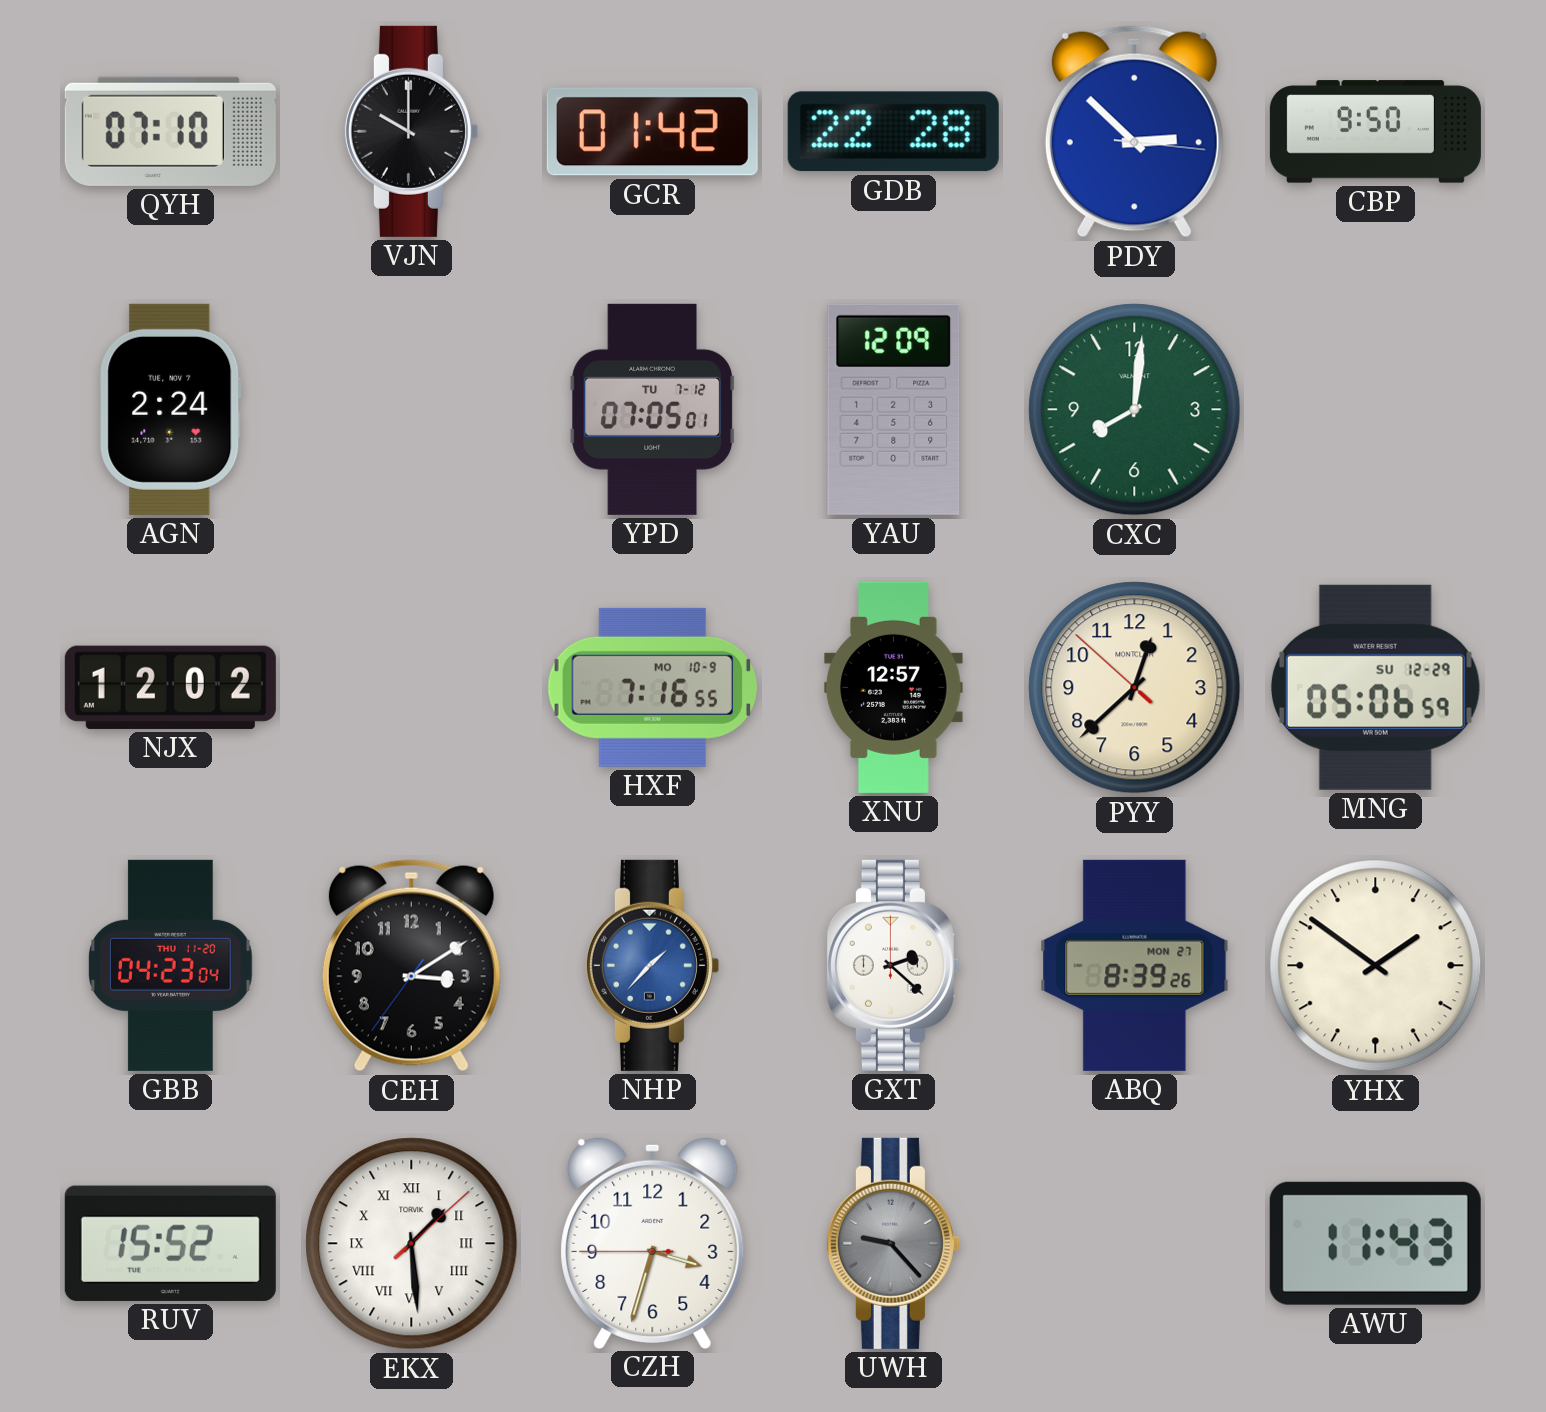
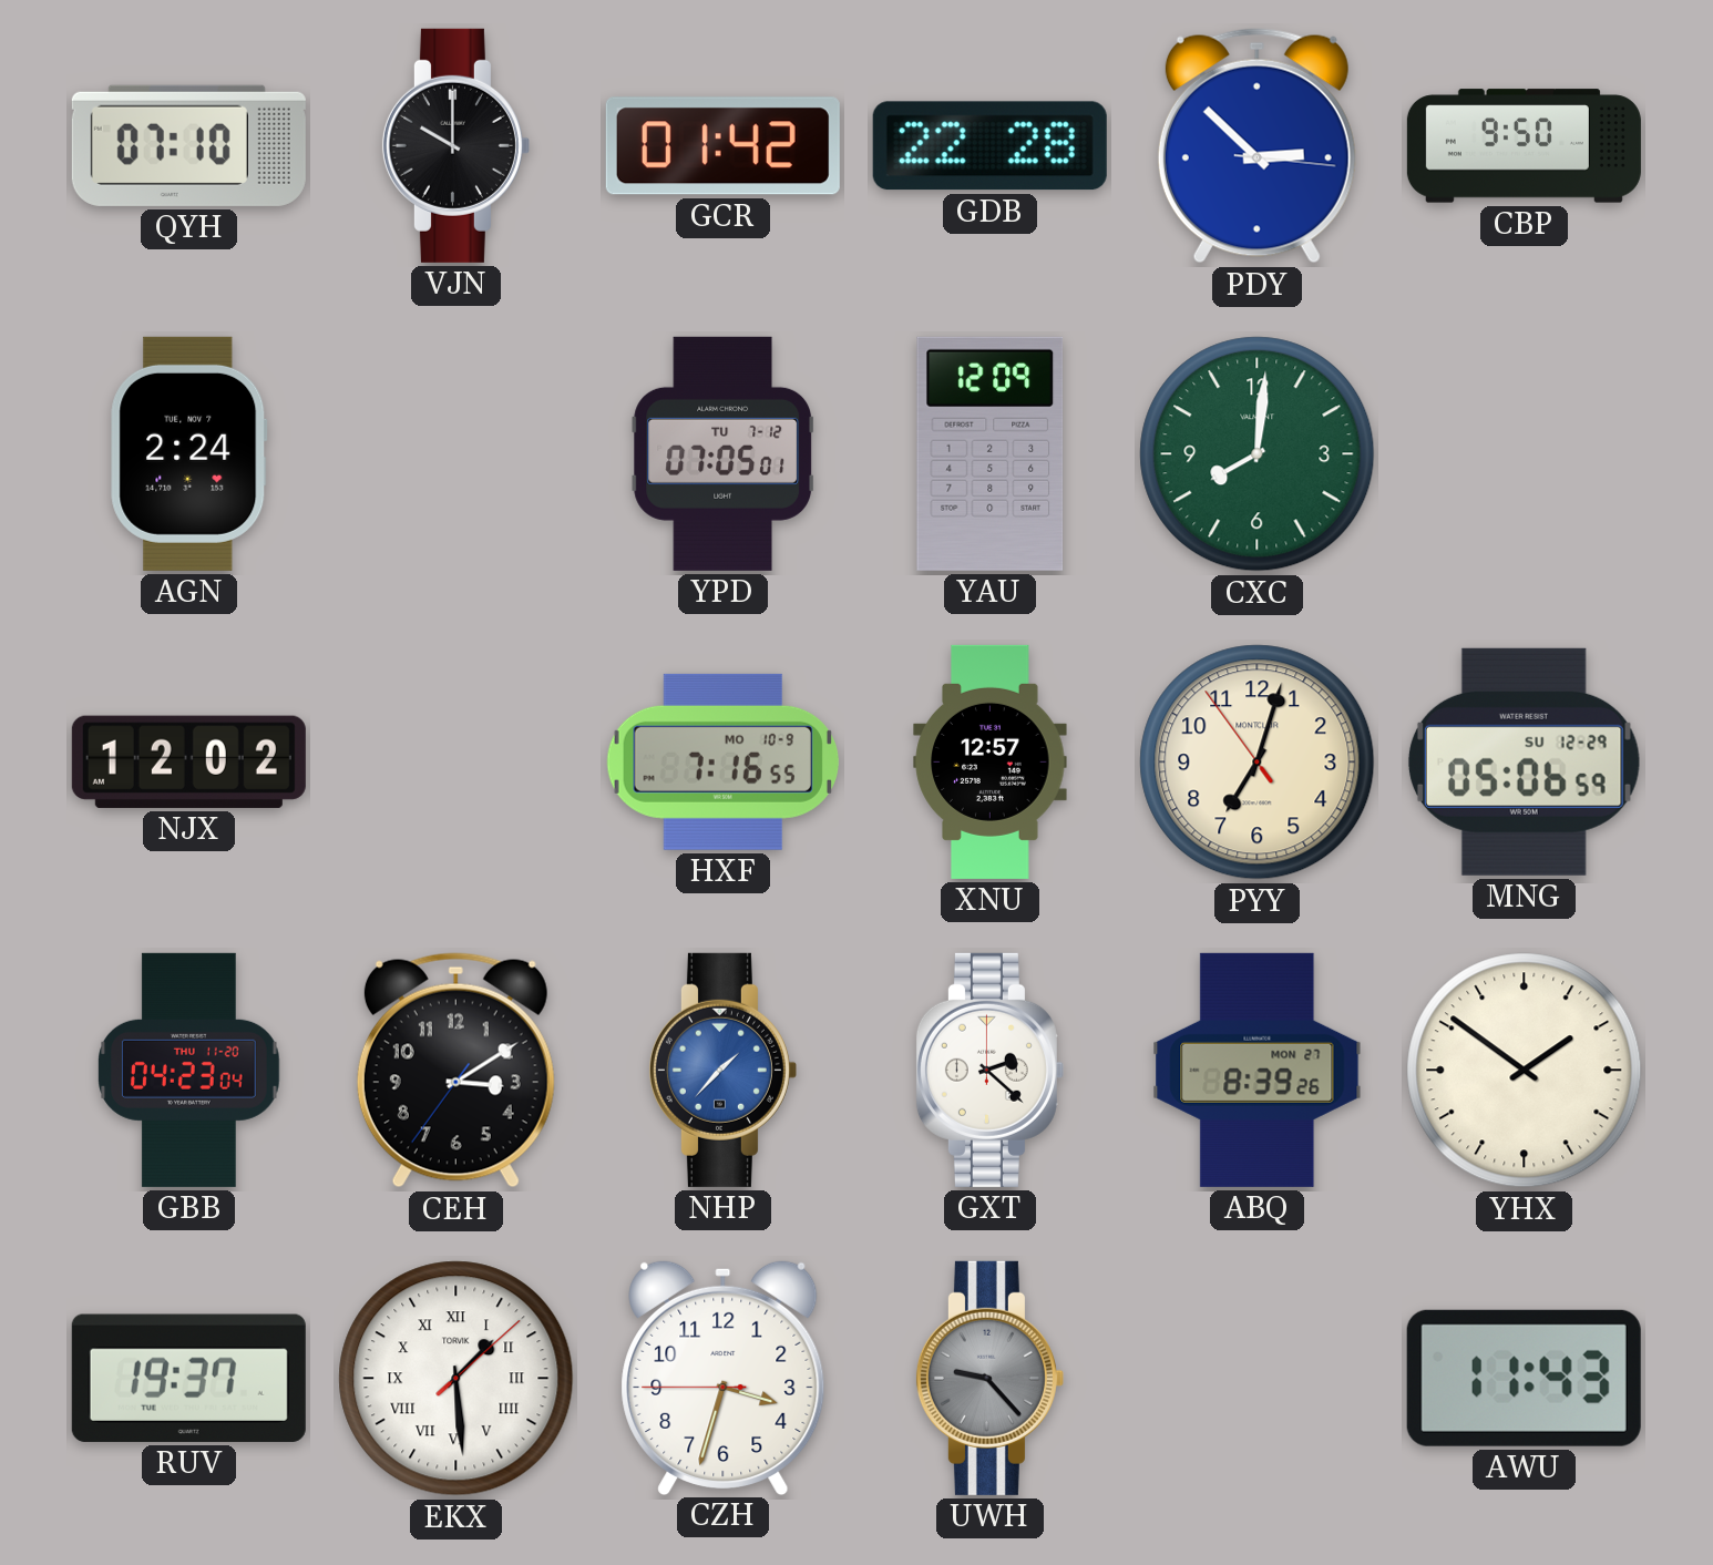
PYY: 12:37 -> 7:02
RUV: 15:52 -> 19:37
